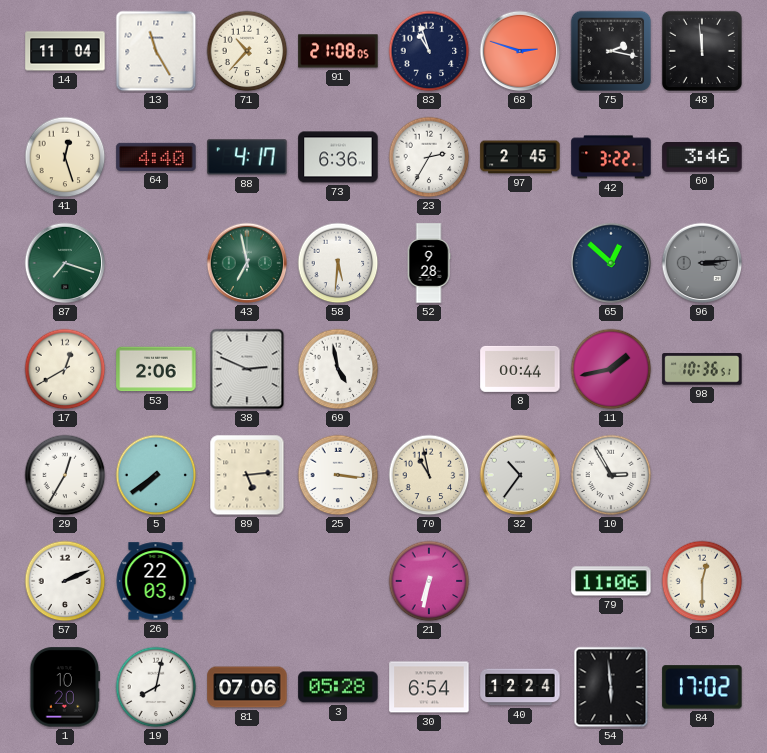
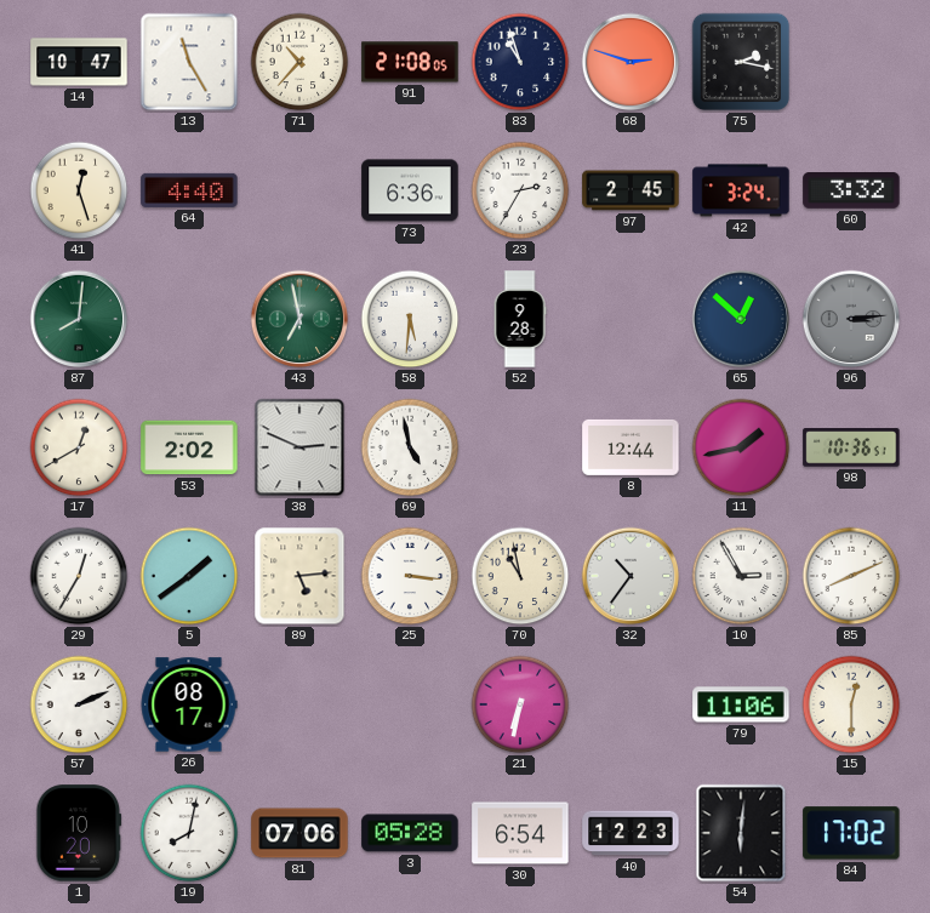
14: 11:04 -> 10:47
48: 11:59 -> none
88: 4:17 -> none
42: 3:22 -> 3:24
60: 3:46 -> 3:32
87: 7:18 -> 8:01
53: 2:06 -> 2:02
8: 00:44 -> 12:44
5: 7:39 -> 1:39
85: none -> 8:11
26: 22:03 -> 08:17
40: 12:24 -> 12:23
54: 5:59 -> 6:01
